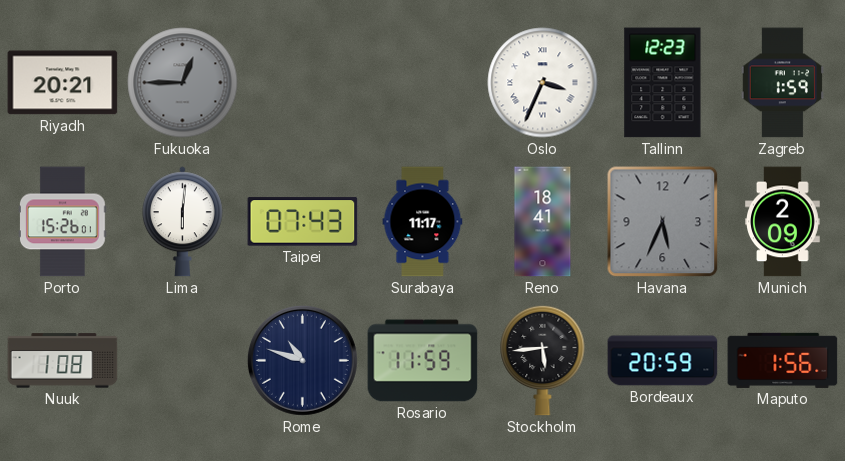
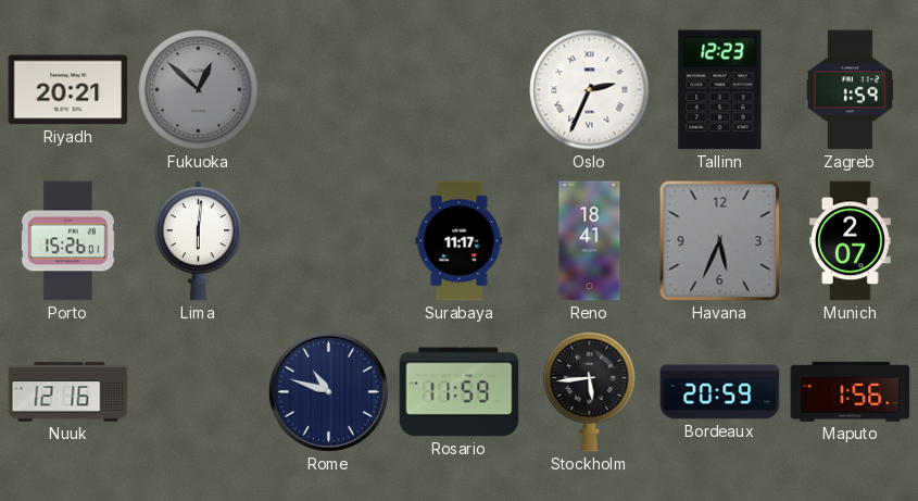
Fukuoka: 12:45 -> 12:52
Oslo: 3:34 -> 2:34
Taipei: 07:43 -> none
Munich: 2:09 -> 2:07
Nuuk: 1:08 -> 12:16
